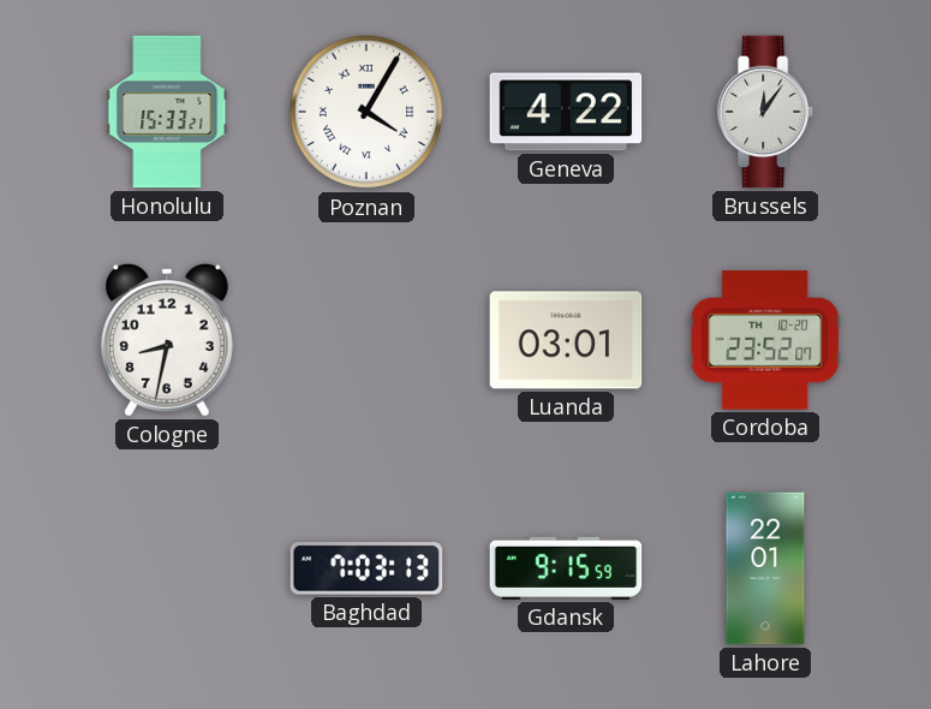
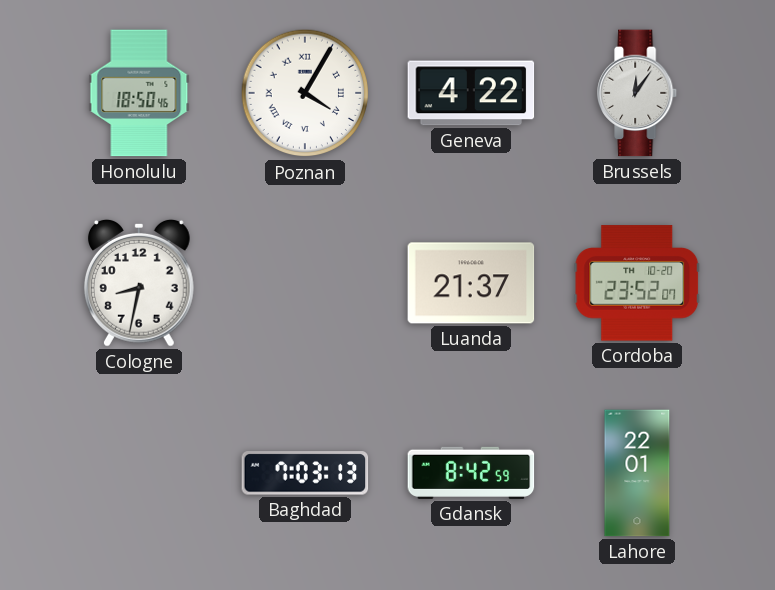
Honolulu: 15:33 -> 18:50
Luanda: 03:01 -> 21:37
Gdansk: 9:15 -> 8:42
